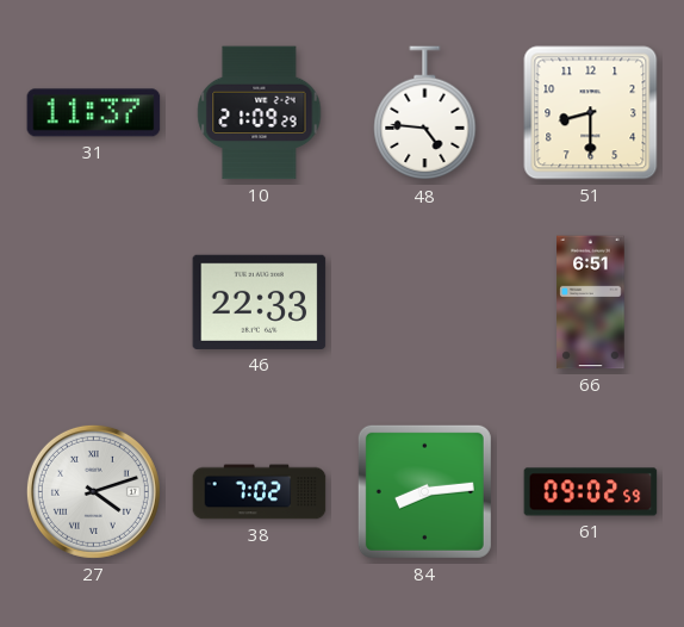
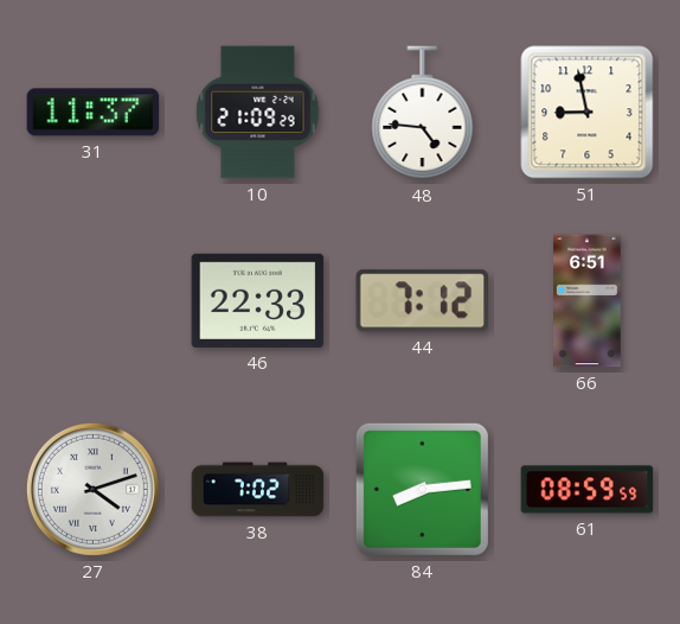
51: 8:30 -> 8:58
44: none -> 7:12
61: 09:02 -> 08:59
